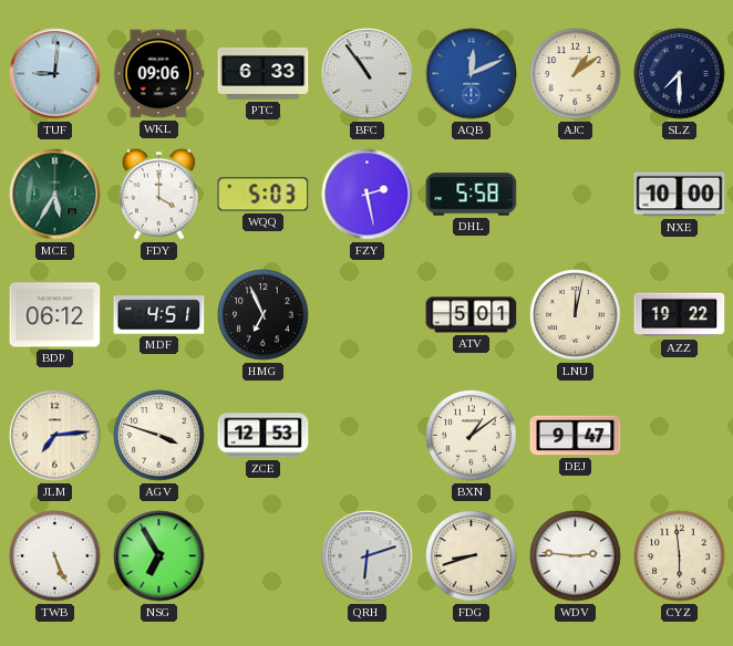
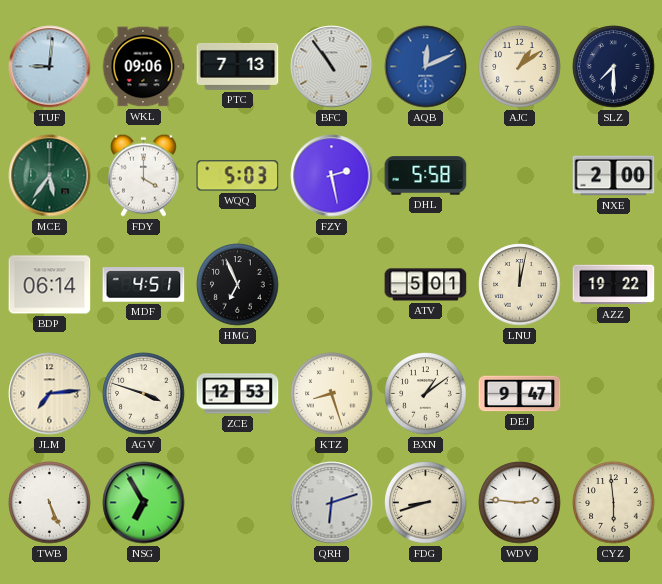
PTC: 6:33 -> 7:13
MCE: 5:35 -> 5:36
NXE: 10:00 -> 2:00
BDP: 06:12 -> 06:14
KTZ: none -> 8:27
